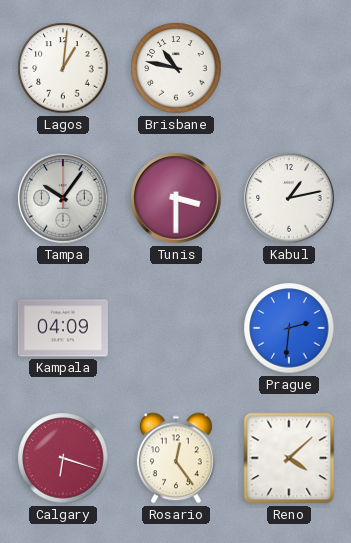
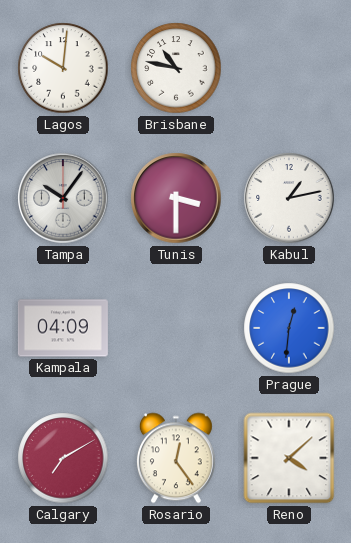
Lagos: 1:01 -> 10:01
Prague: 2:31 -> 12:31
Calgary: 6:18 -> 7:10
